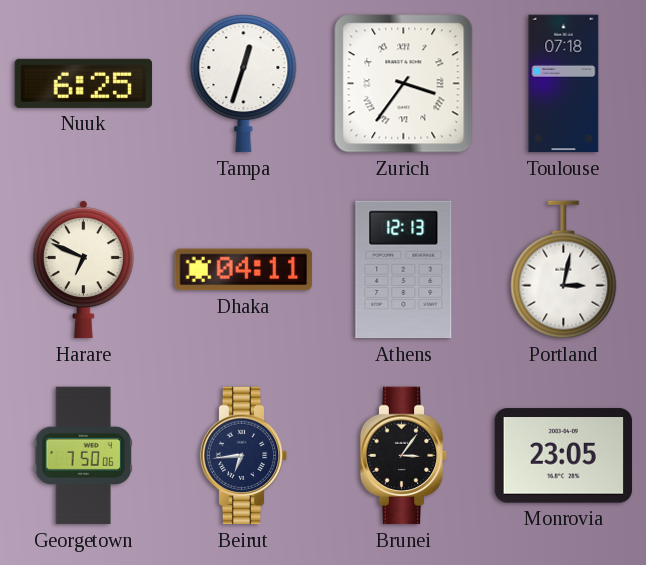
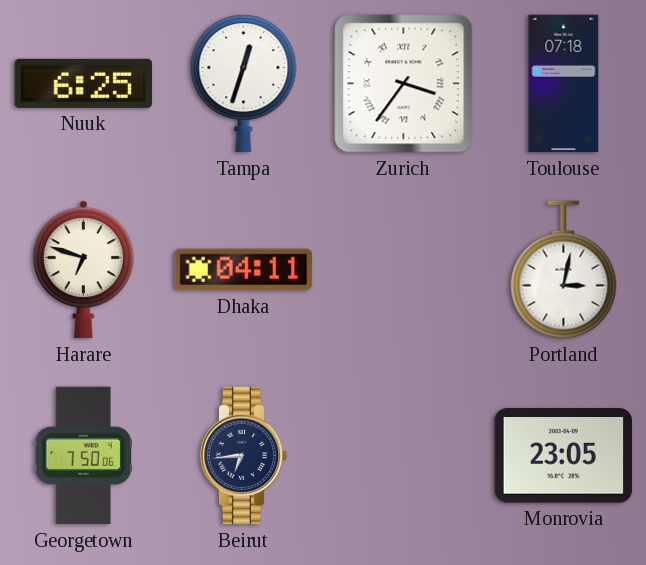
Harare: 6:49 -> 6:48
Athens: 12:13 -> none
Brunei: 3:06 -> none
